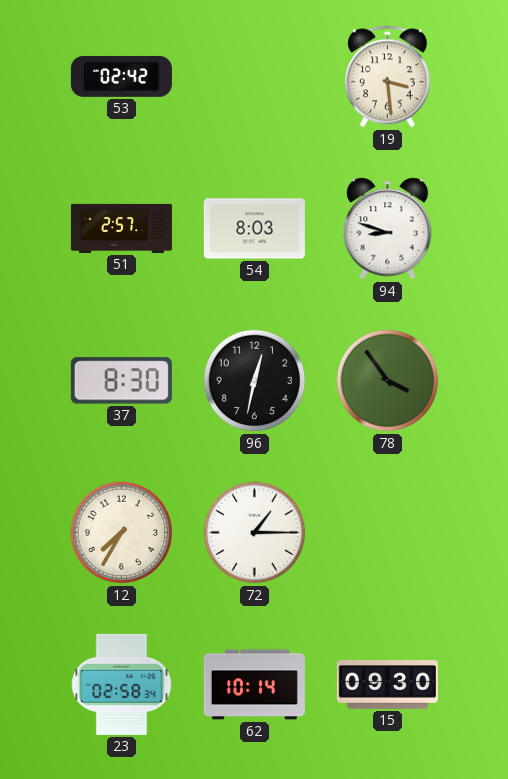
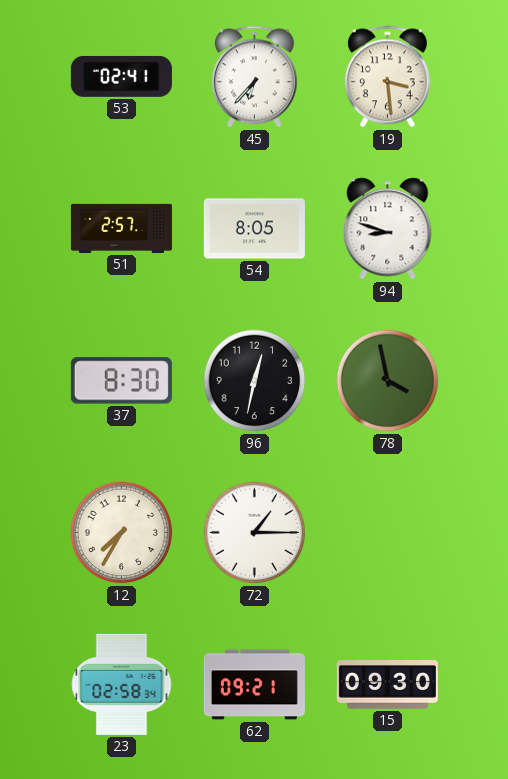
53: 02:42 -> 02:41
45: none -> 6:37
54: 8:03 -> 8:05
78: 3:54 -> 3:58
62: 10:14 -> 09:21
